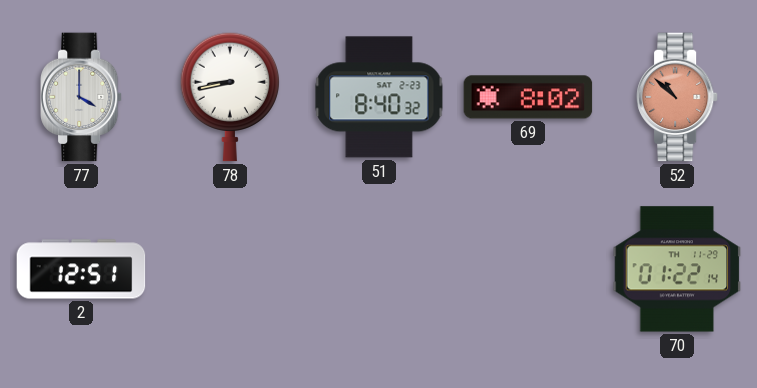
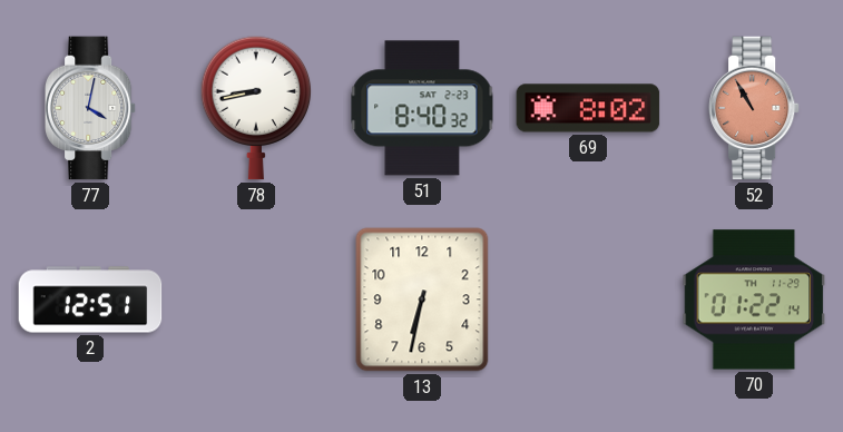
77: 4:00 -> 4:02
52: 10:52 -> 10:55
13: none -> 6:32
